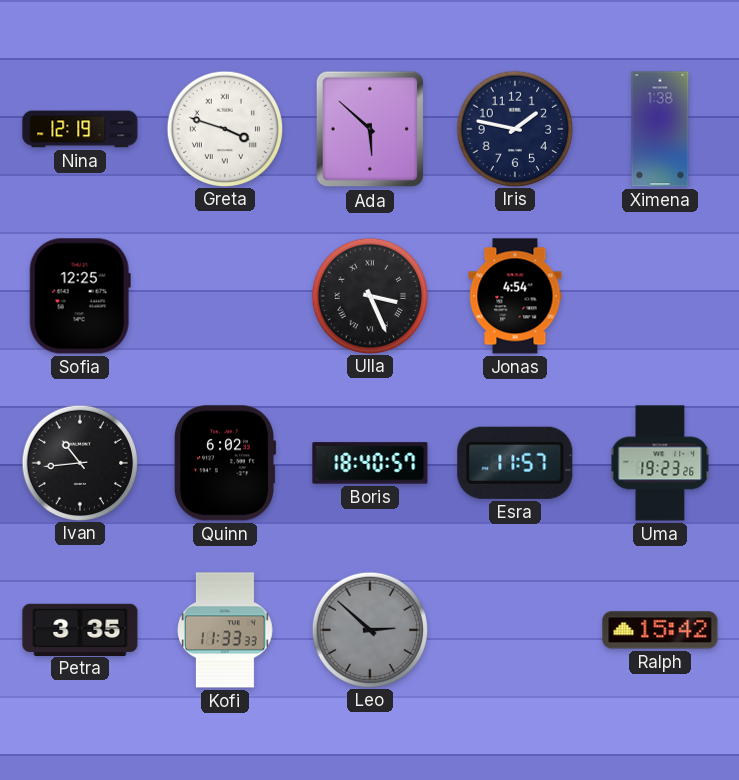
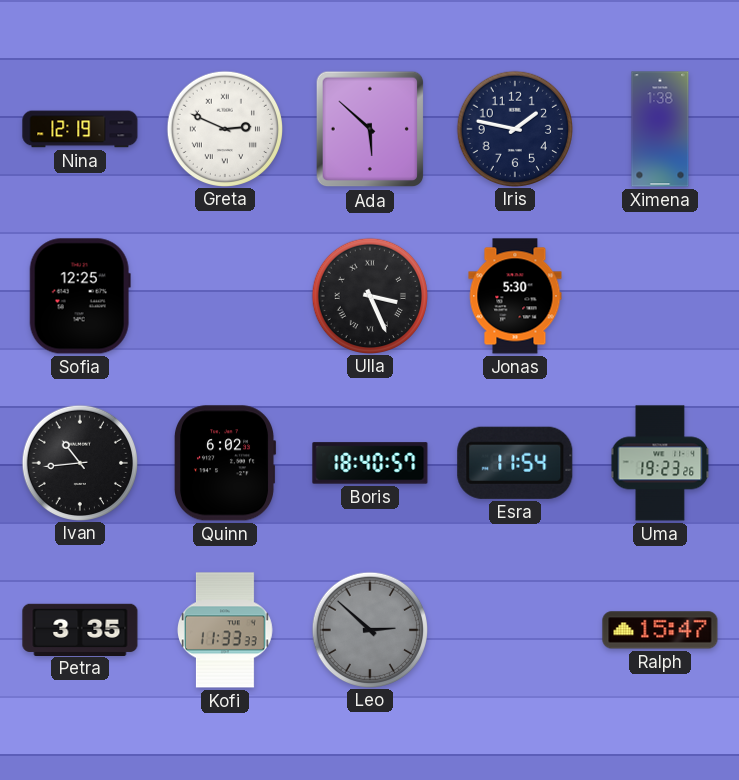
Greta: 3:48 -> 2:49
Jonas: 4:54 -> 5:30
Esra: 11:57 -> 11:54
Ralph: 15:42 -> 15:47
